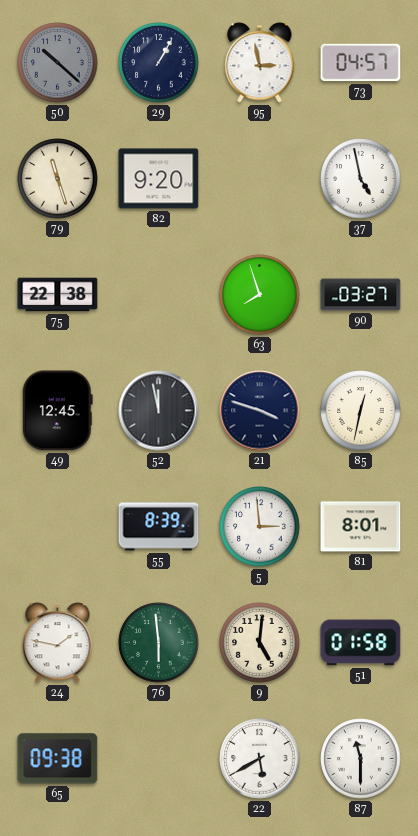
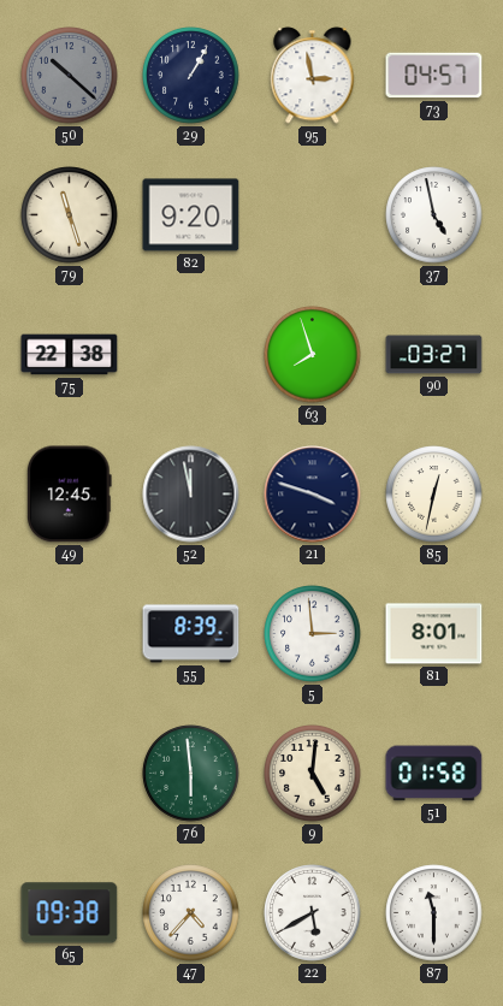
24: 1:47 -> none
47: none -> 4:37
